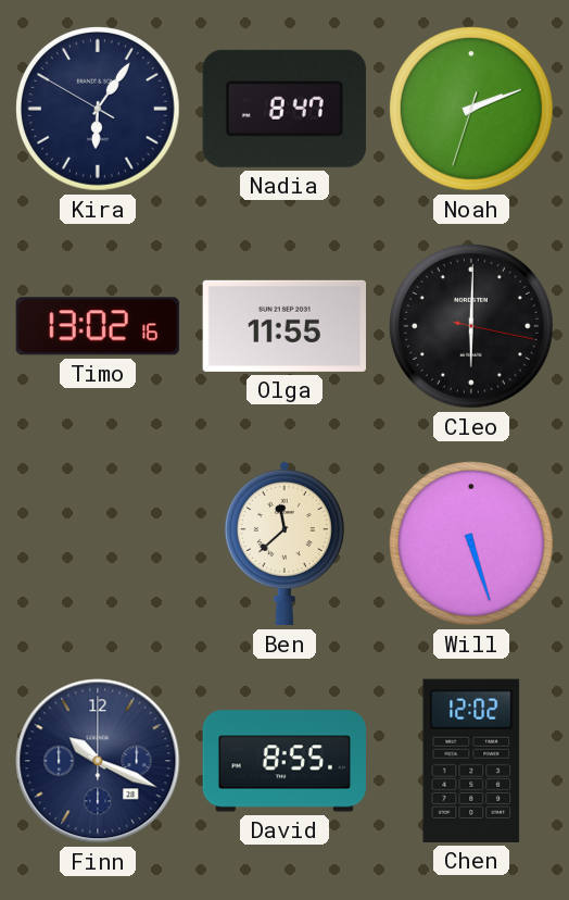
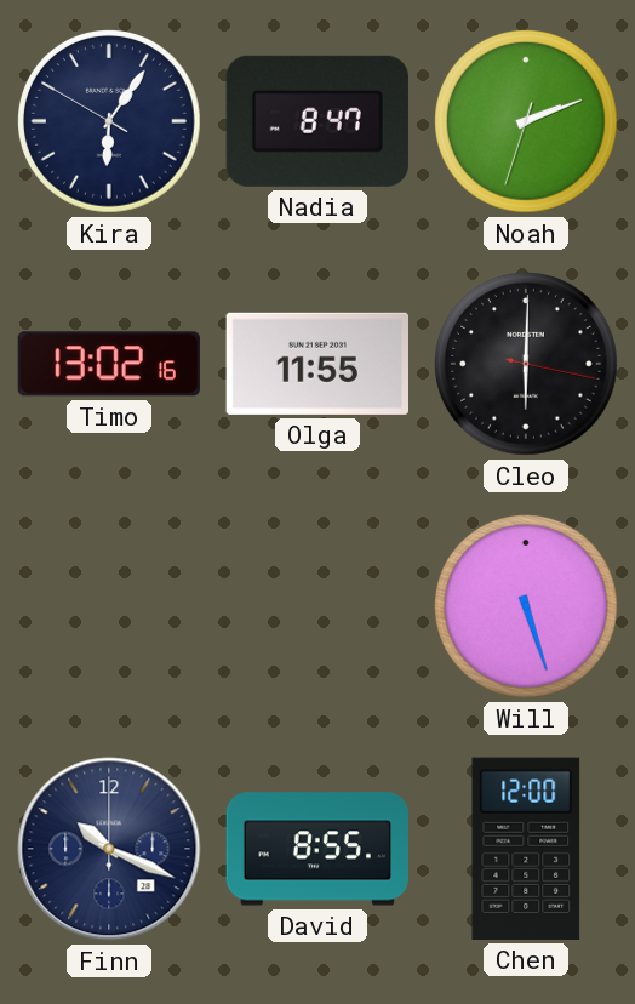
Ben: 11:38 -> none
Chen: 12:02 -> 12:00
